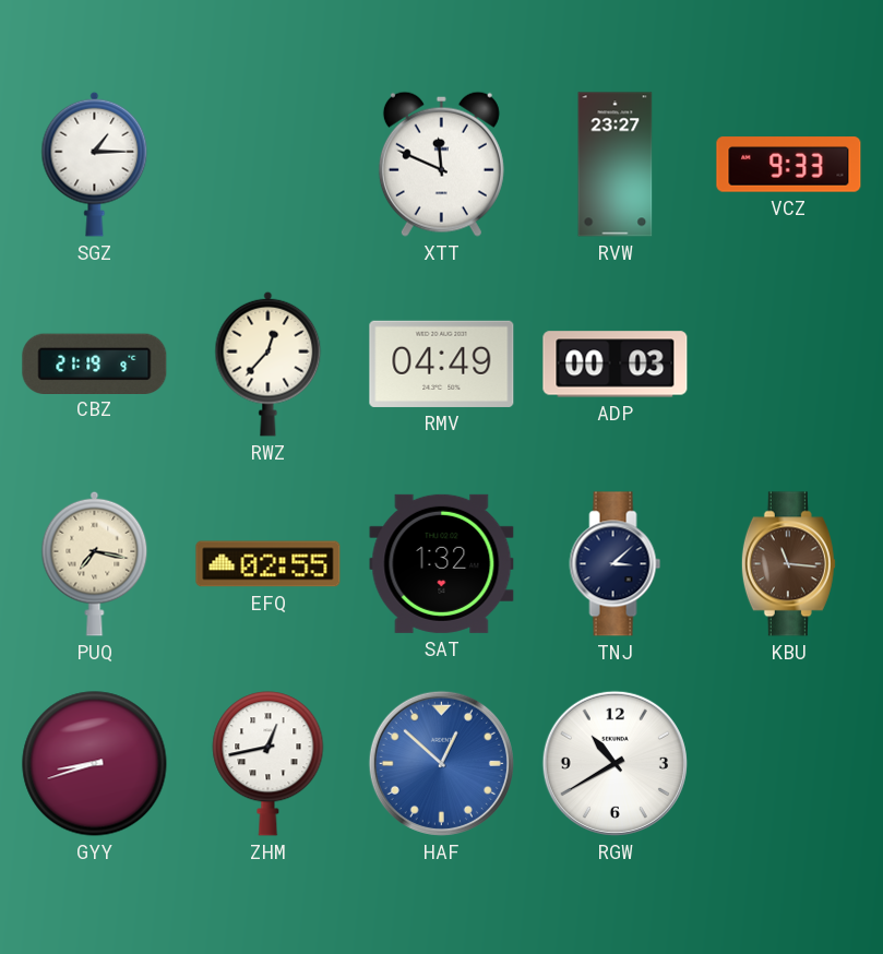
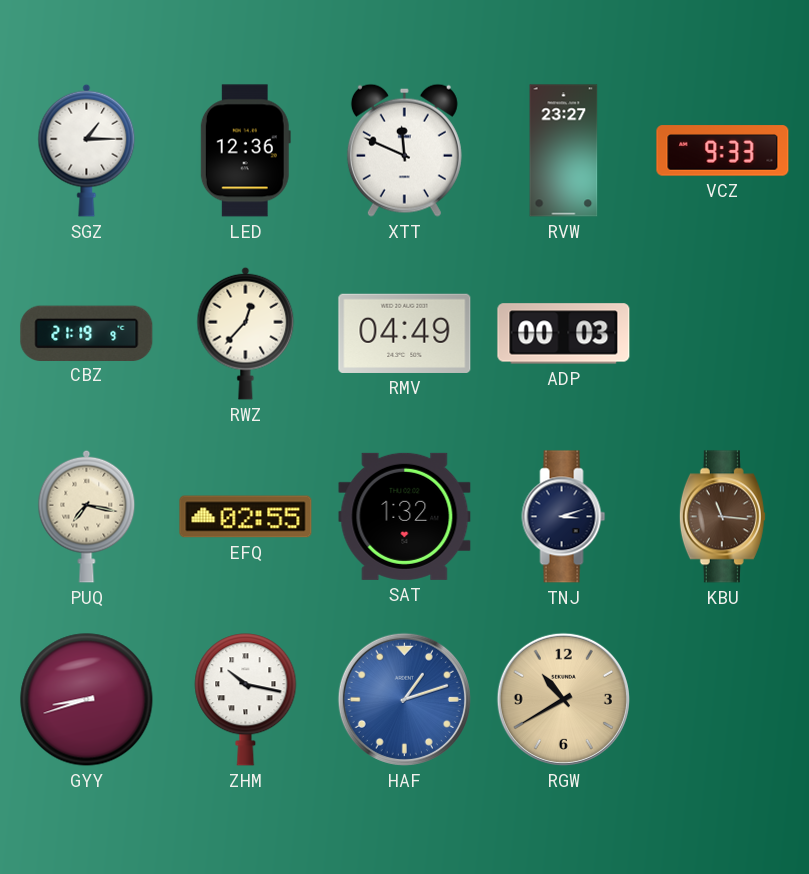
LED: none -> 12:36
TNJ: 3:08 -> 3:12
ZHM: 12:43 -> 10:17
HAF: 12:52 -> 1:12
RGW dial: white -> champagne
